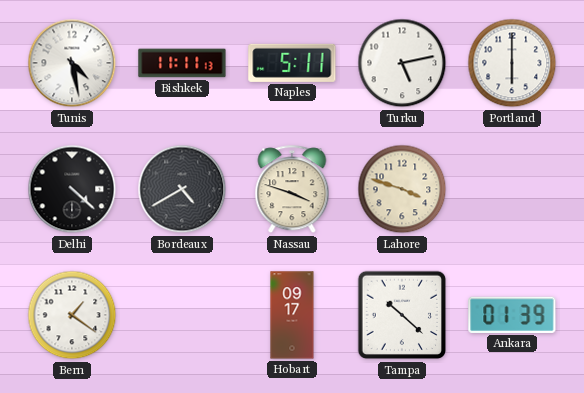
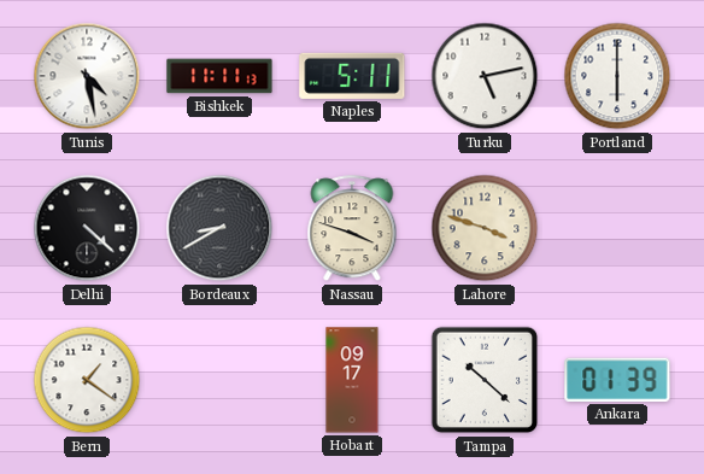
Bordeaux: 4:40 -> 8:40
